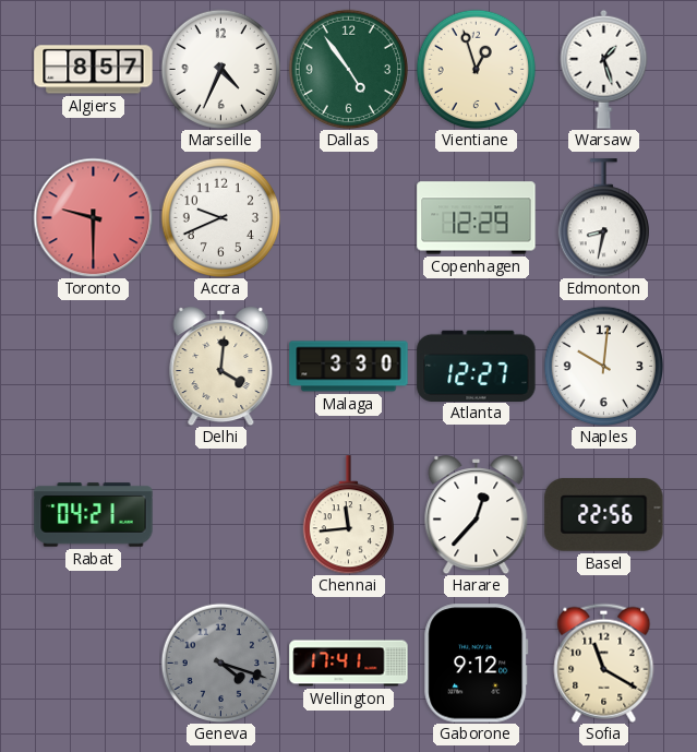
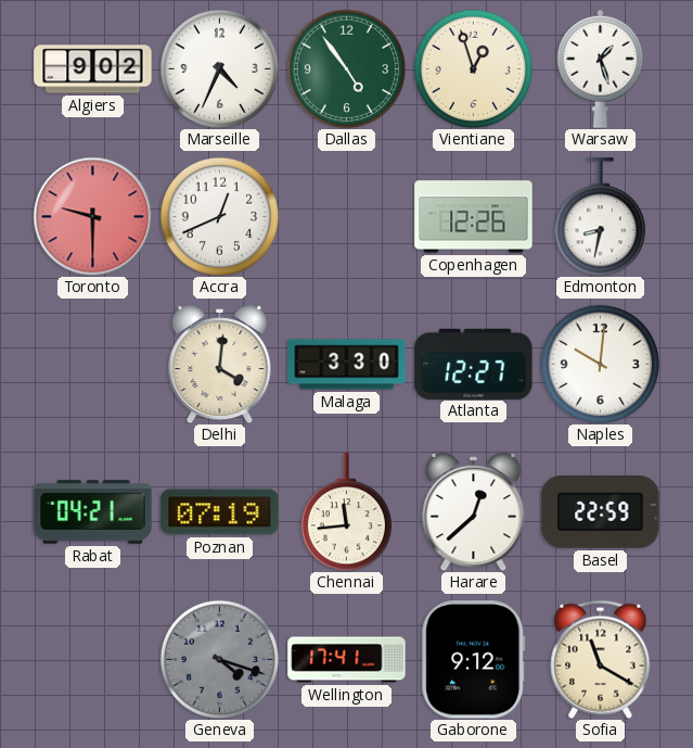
Algiers: 8:57 -> 9:02
Accra: 9:41 -> 12:41
Copenhagen: 12:29 -> 12:26
Poznan: none -> 07:19
Harare: 12:37 -> 12:38
Basel: 22:56 -> 22:59
